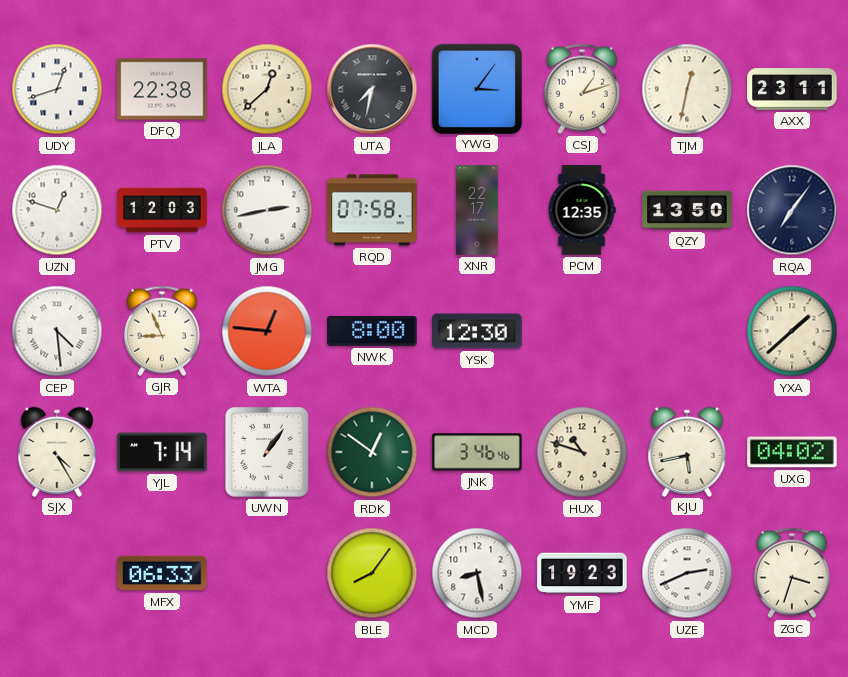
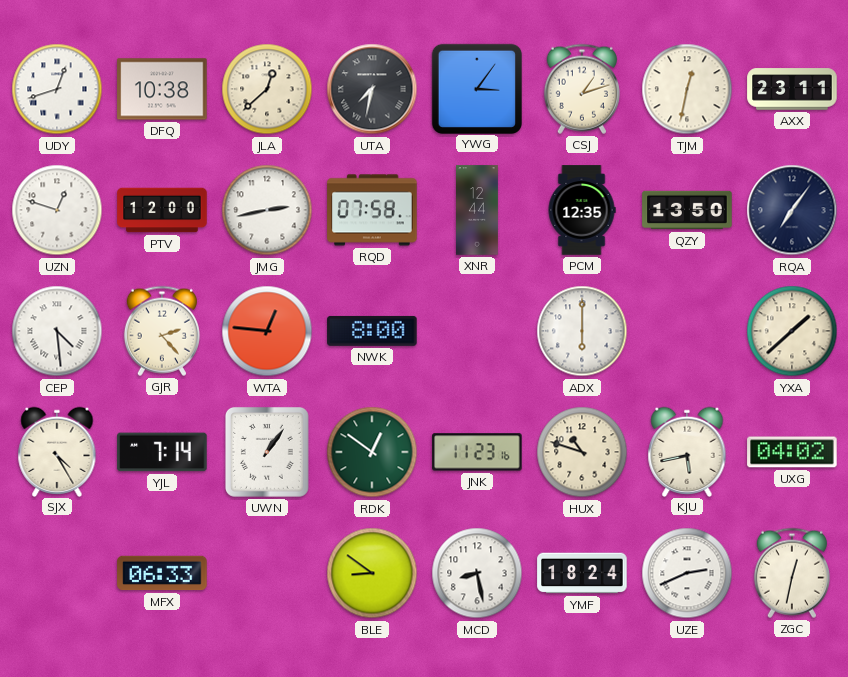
DFQ: 22:38 -> 10:38
PTV: 12:03 -> 12:00
XNR: 22:17 -> 12:44
GJR: 8:56 -> 2:23
YSK: 12:30 -> none
ADX: none -> 6:00
JNK: 3:46 -> 11:23
BLE: 8:06 -> 8:51
YMF: 19:23 -> 18:24
ZGC: 3:33 -> 12:32
